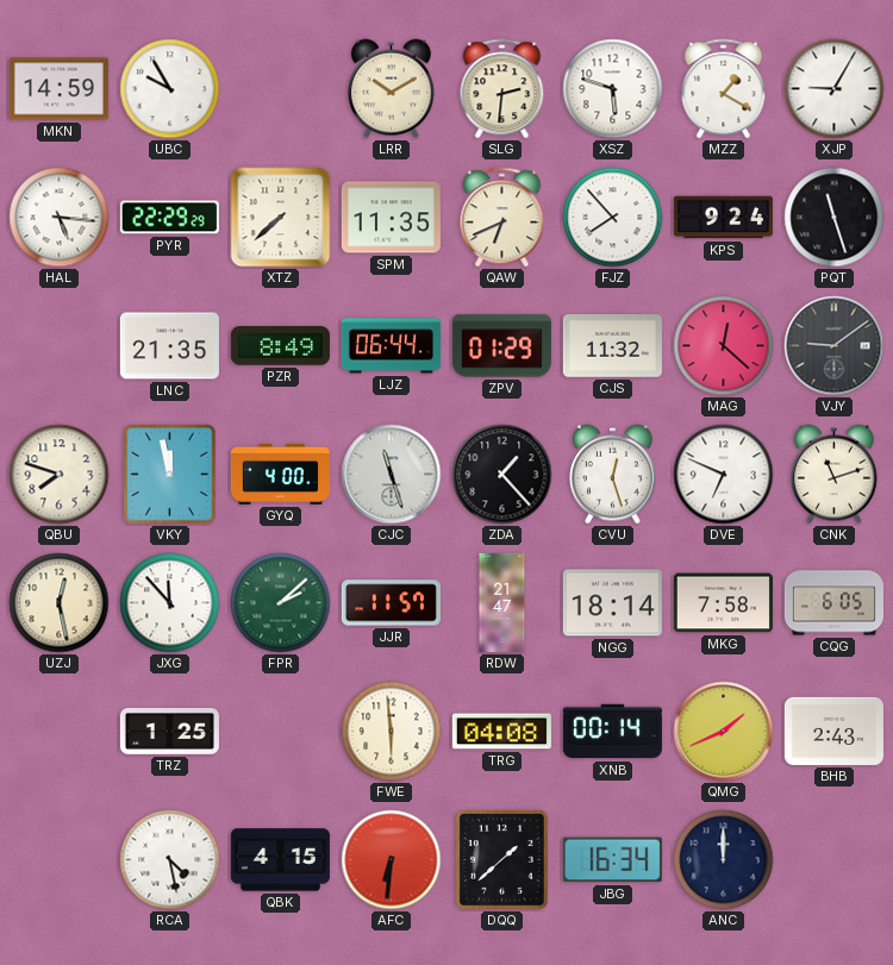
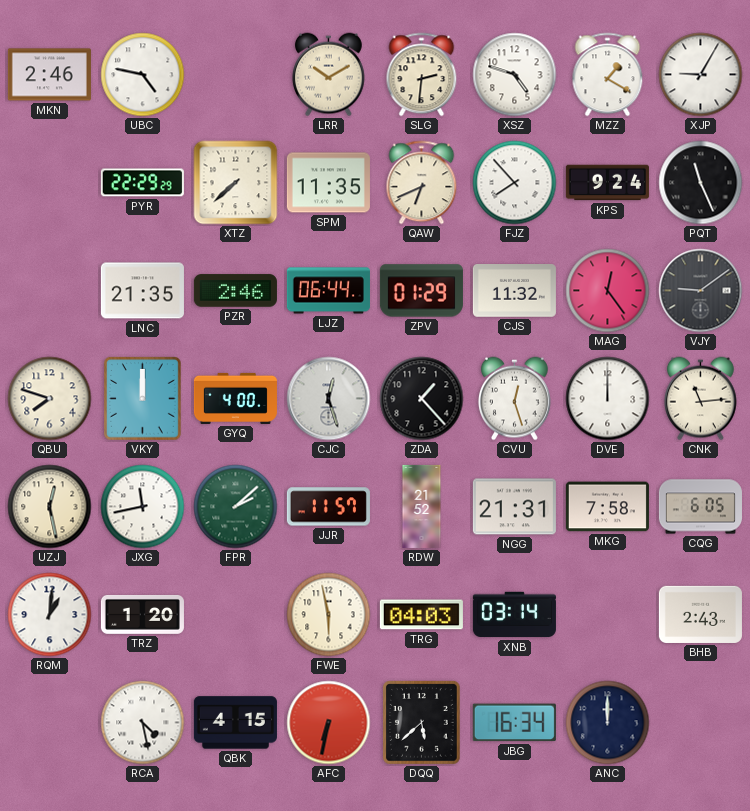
MKN: 14:59 -> 2:46
UBC: 9:55 -> 4:47
XSZ: 5:48 -> 4:48
HAL: 5:16 -> none
PQT: 11:27 -> 11:26
PZR: 8:49 -> 2:46
MAG: 12:22 -> 12:24
VKY: 11:58 -> 12:00
CJC: 11:27 -> 12:27
DVE: 6:49 -> 12:00
CNK: 11:12 -> 11:14
JXG: 11:53 -> 11:43
RDW: 21:47 -> 21:52
NGG: 18:14 -> 21:31
RQM: none -> 1:01
TRZ: 1:25 -> 1:20
FWE: 5:59 -> 5:58
TRG: 04:08 -> 04:03
XNB: 00:14 -> 03:14
QMG: 1:41 -> none
AFC: 6:31 -> 6:32
DQQ: 1:38 -> 5:38
